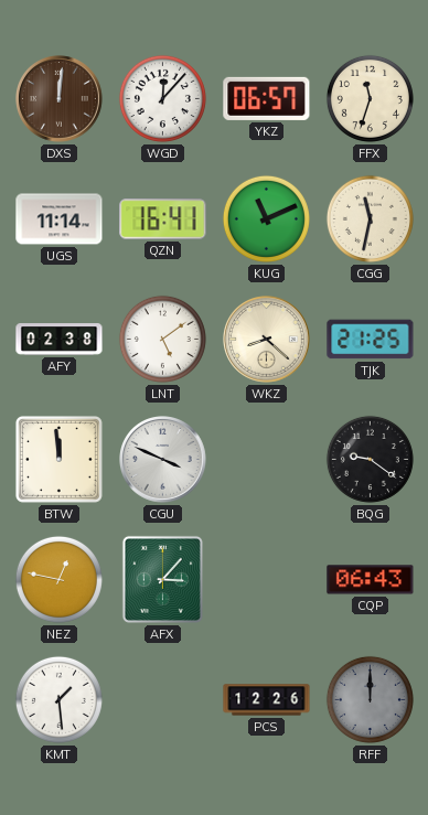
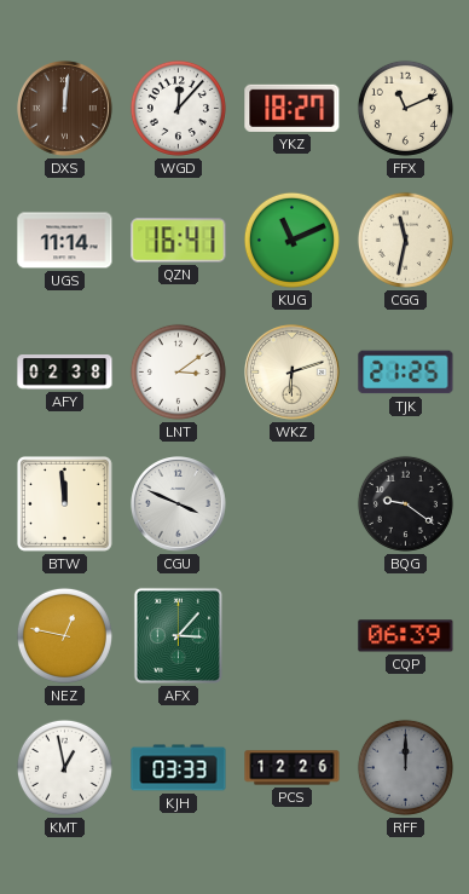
YKZ: 06:57 -> 18:27
FFX: 11:33 -> 11:11
LNT: 5:09 -> 3:09
WKZ: 8:22 -> 6:12
CQP: 06:43 -> 06:39
KMT: 1:29 -> 12:58
KJH: none -> 03:33
